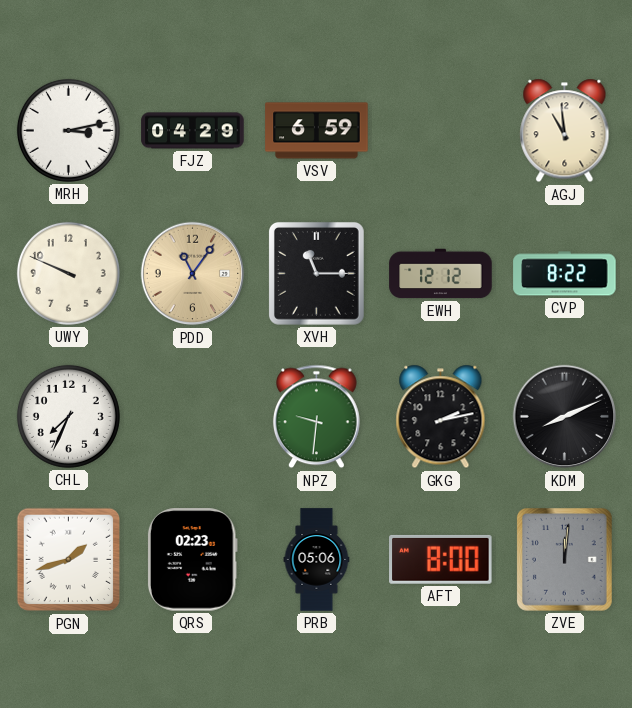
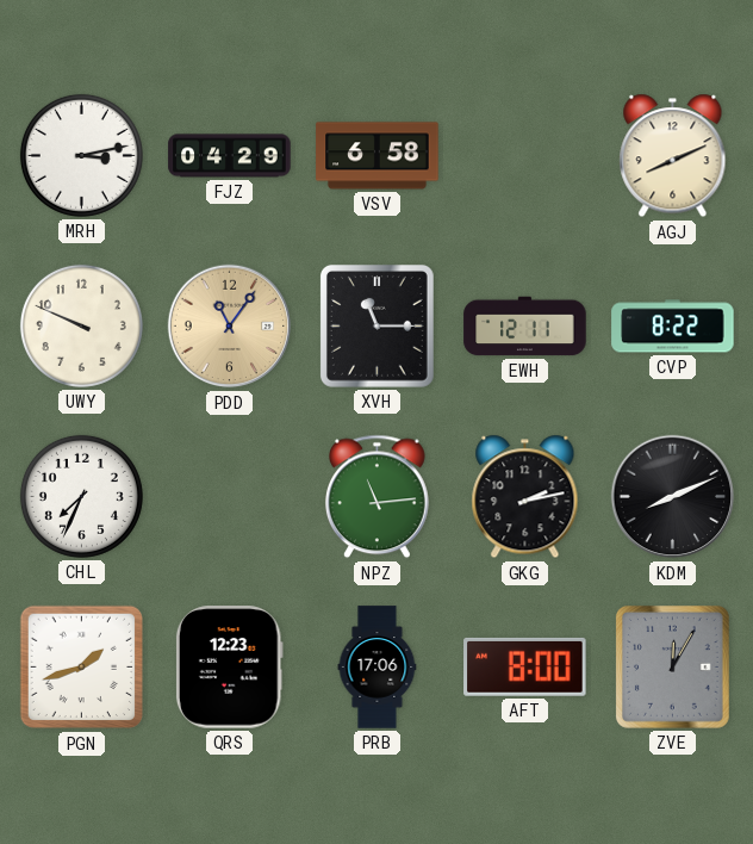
VSV: 6:59 -> 6:58
AGJ: 10:59 -> 8:11
EWH: 12:12 -> 12:11
NPZ: 9:31 -> 11:14
QRS: 02:23 -> 12:23
PRB: 05:06 -> 17:06
ZVE: 12:01 -> 12:05
